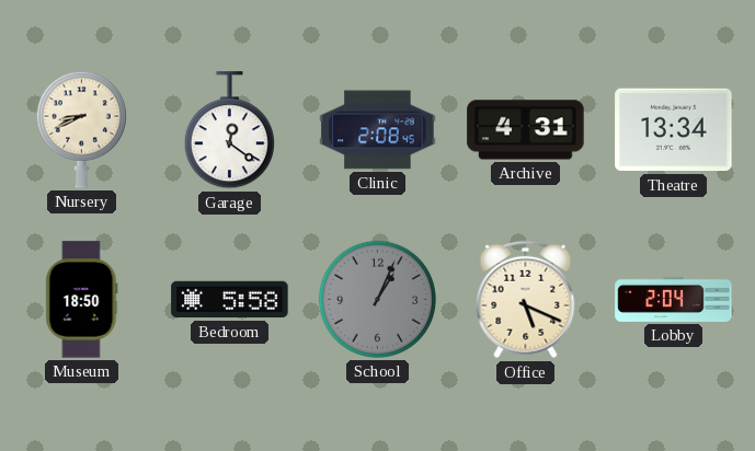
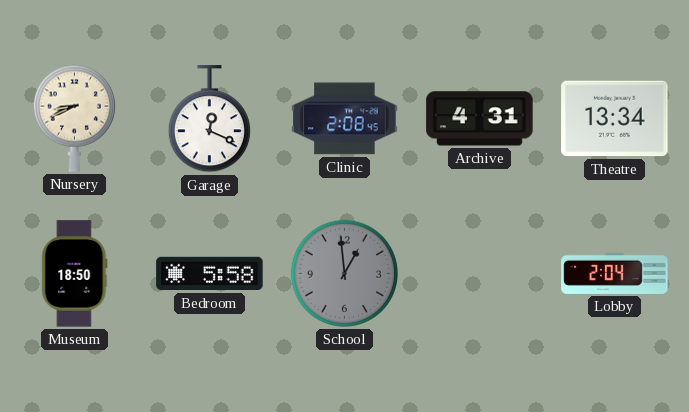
Garage: 12:21 -> 12:19
School: 1:04 -> 12:59
Office: 5:19 -> none
